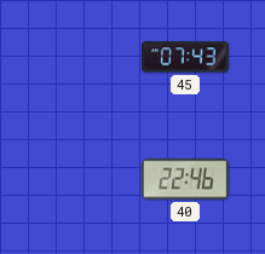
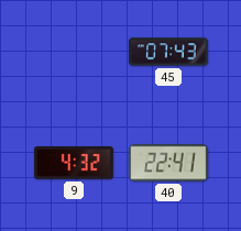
9: none -> 4:32
40: 22:46 -> 22:41
